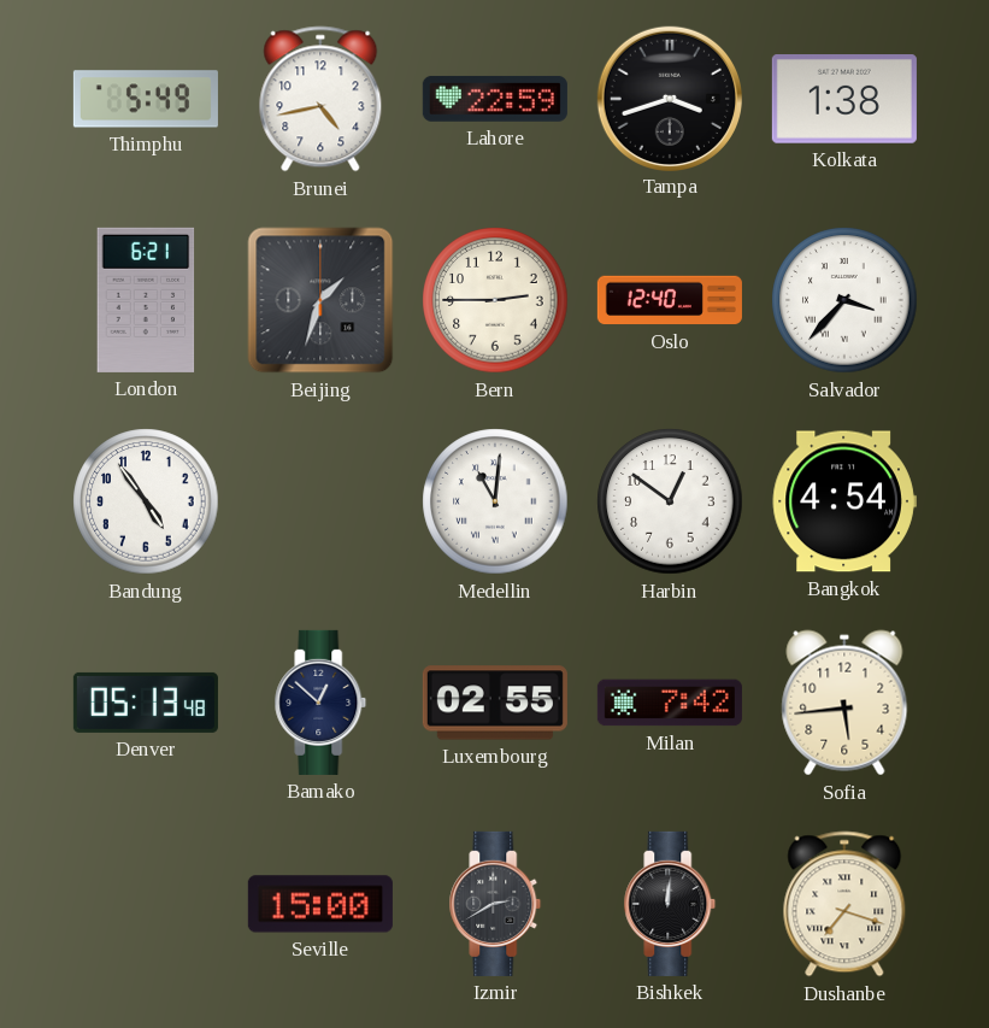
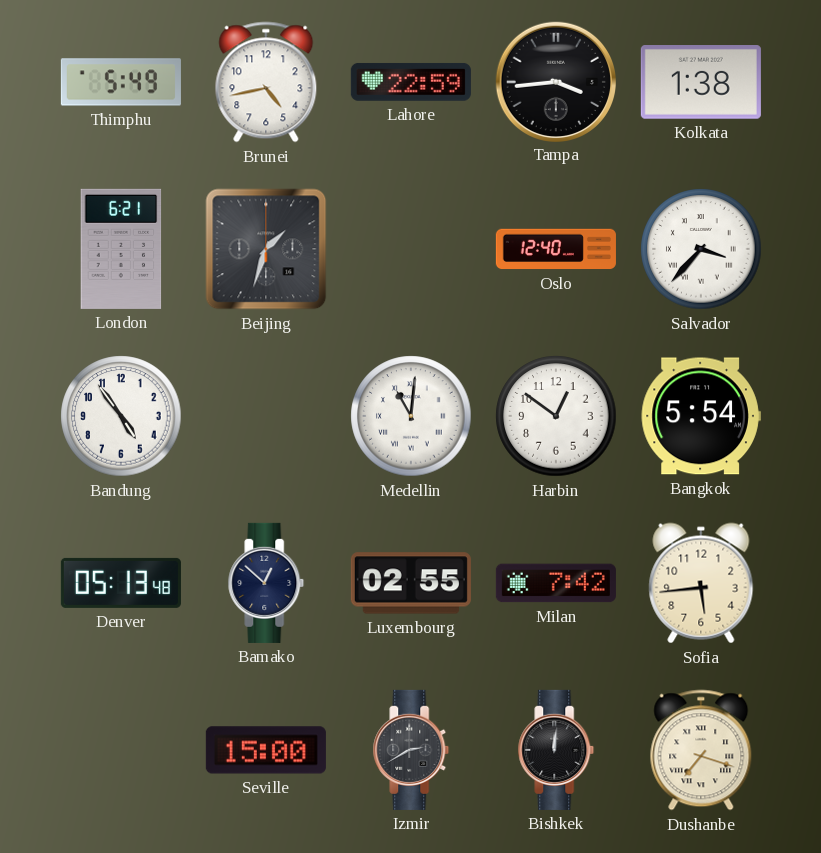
Tampa: 3:42 -> 3:44
Bern: 2:45 -> none
Bangkok: 4:54 -> 5:54
